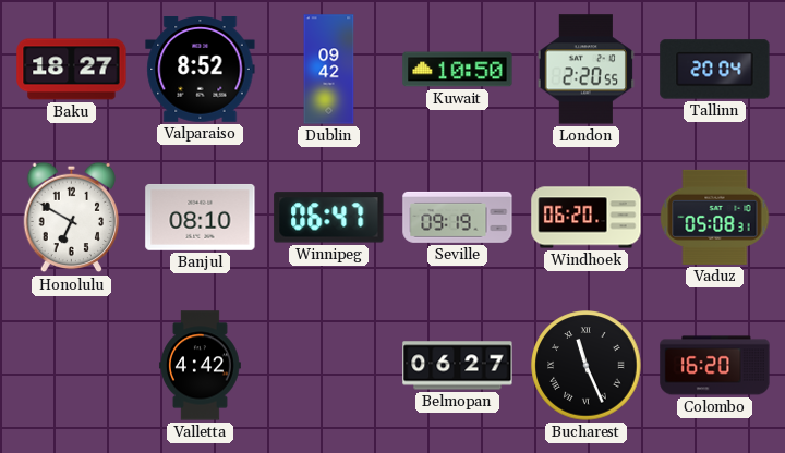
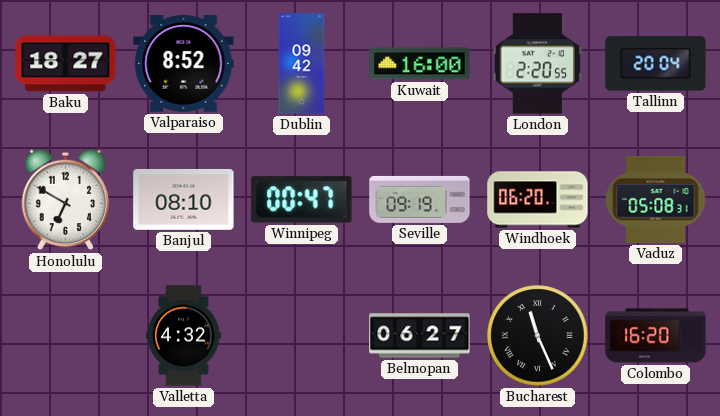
Kuwait: 10:50 -> 16:00
Winnipeg: 06:47 -> 00:47
Valletta: 4:42 -> 4:32
